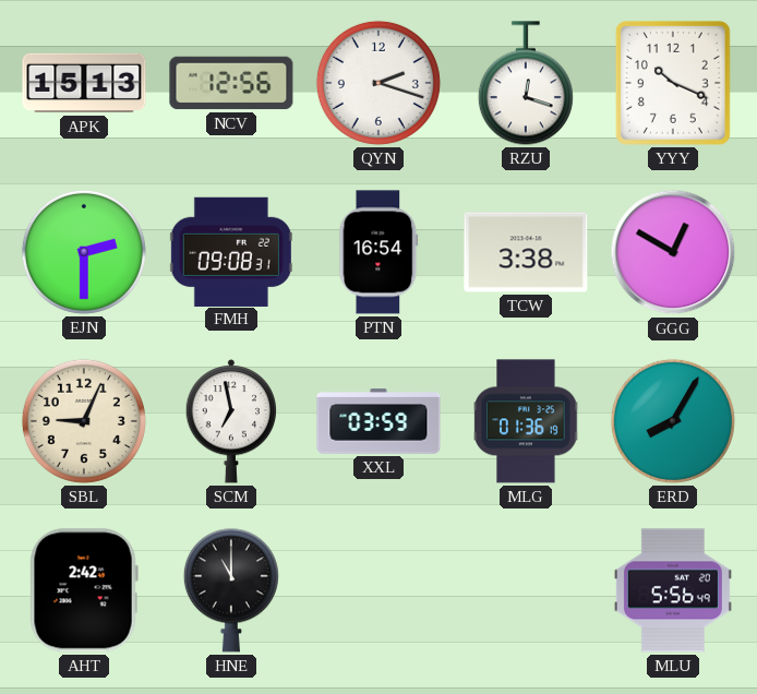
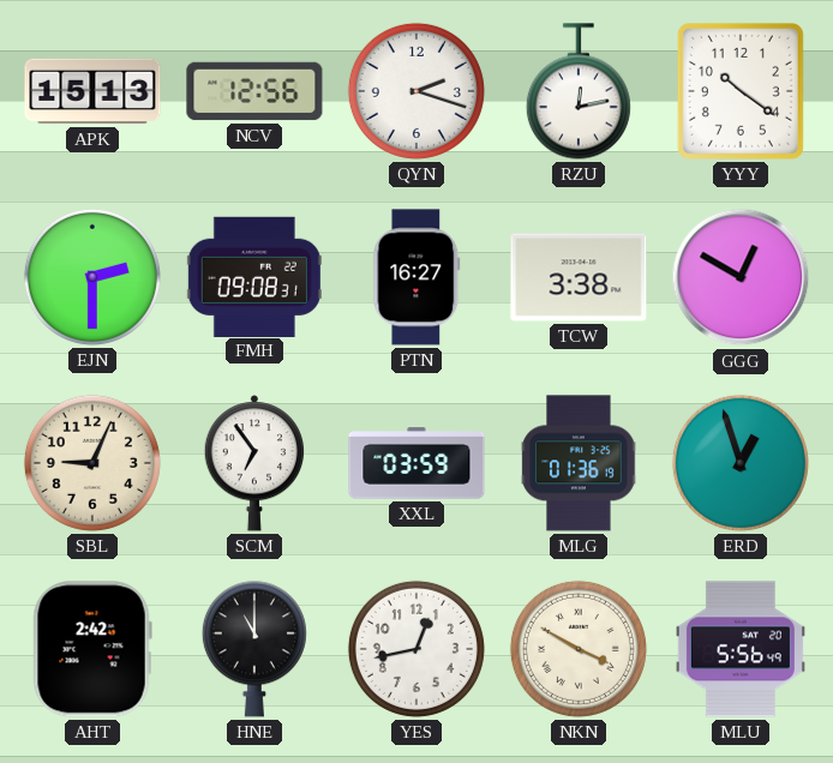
RZU: 12:18 -> 12:13
YYY: 10:19 -> 10:21
PTN: 16:54 -> 16:27
SCM: 6:58 -> 6:54
ERD: 8:05 -> 12:57
YES: none -> 12:43
NKN: none -> 3:50
